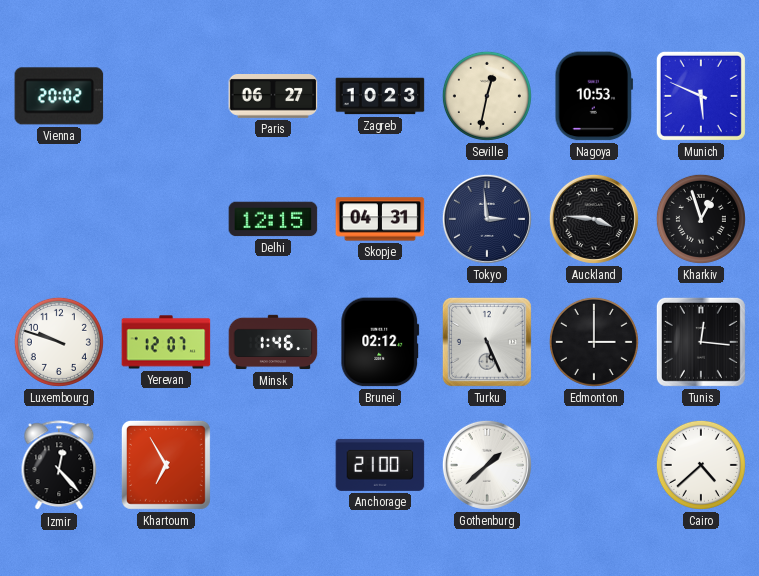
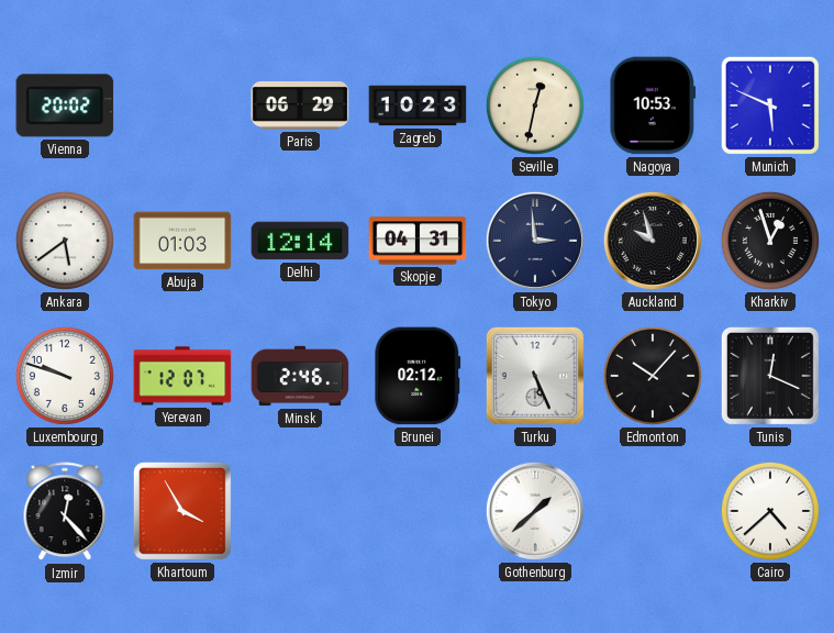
Paris: 06:27 -> 06:29
Ankara: none -> 5:39
Abuja: none -> 01:03
Delhi: 12:15 -> 12:14
Auckland: 3:46 -> 9:57
Minsk: 1:46 -> 2:46
Edmonton: 3:00 -> 10:07
Tunis: 12:16 -> 12:19
Khartoum: 6:55 -> 3:55
Anchorage: 21:00 -> none
